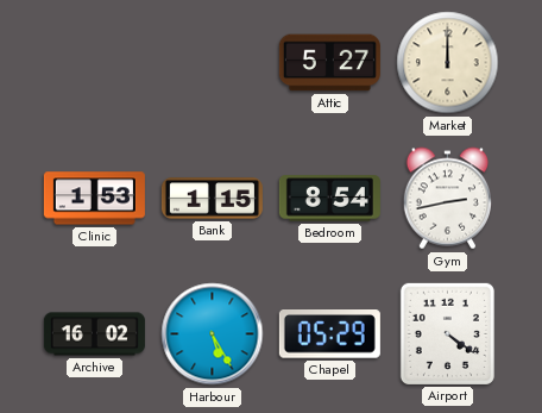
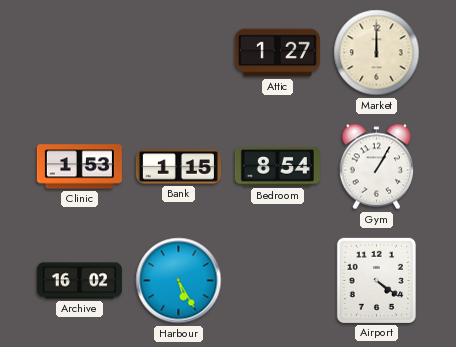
Attic: 5:27 -> 1:27
Gym: 2:43 -> 1:05
Chapel: 05:29 -> none
